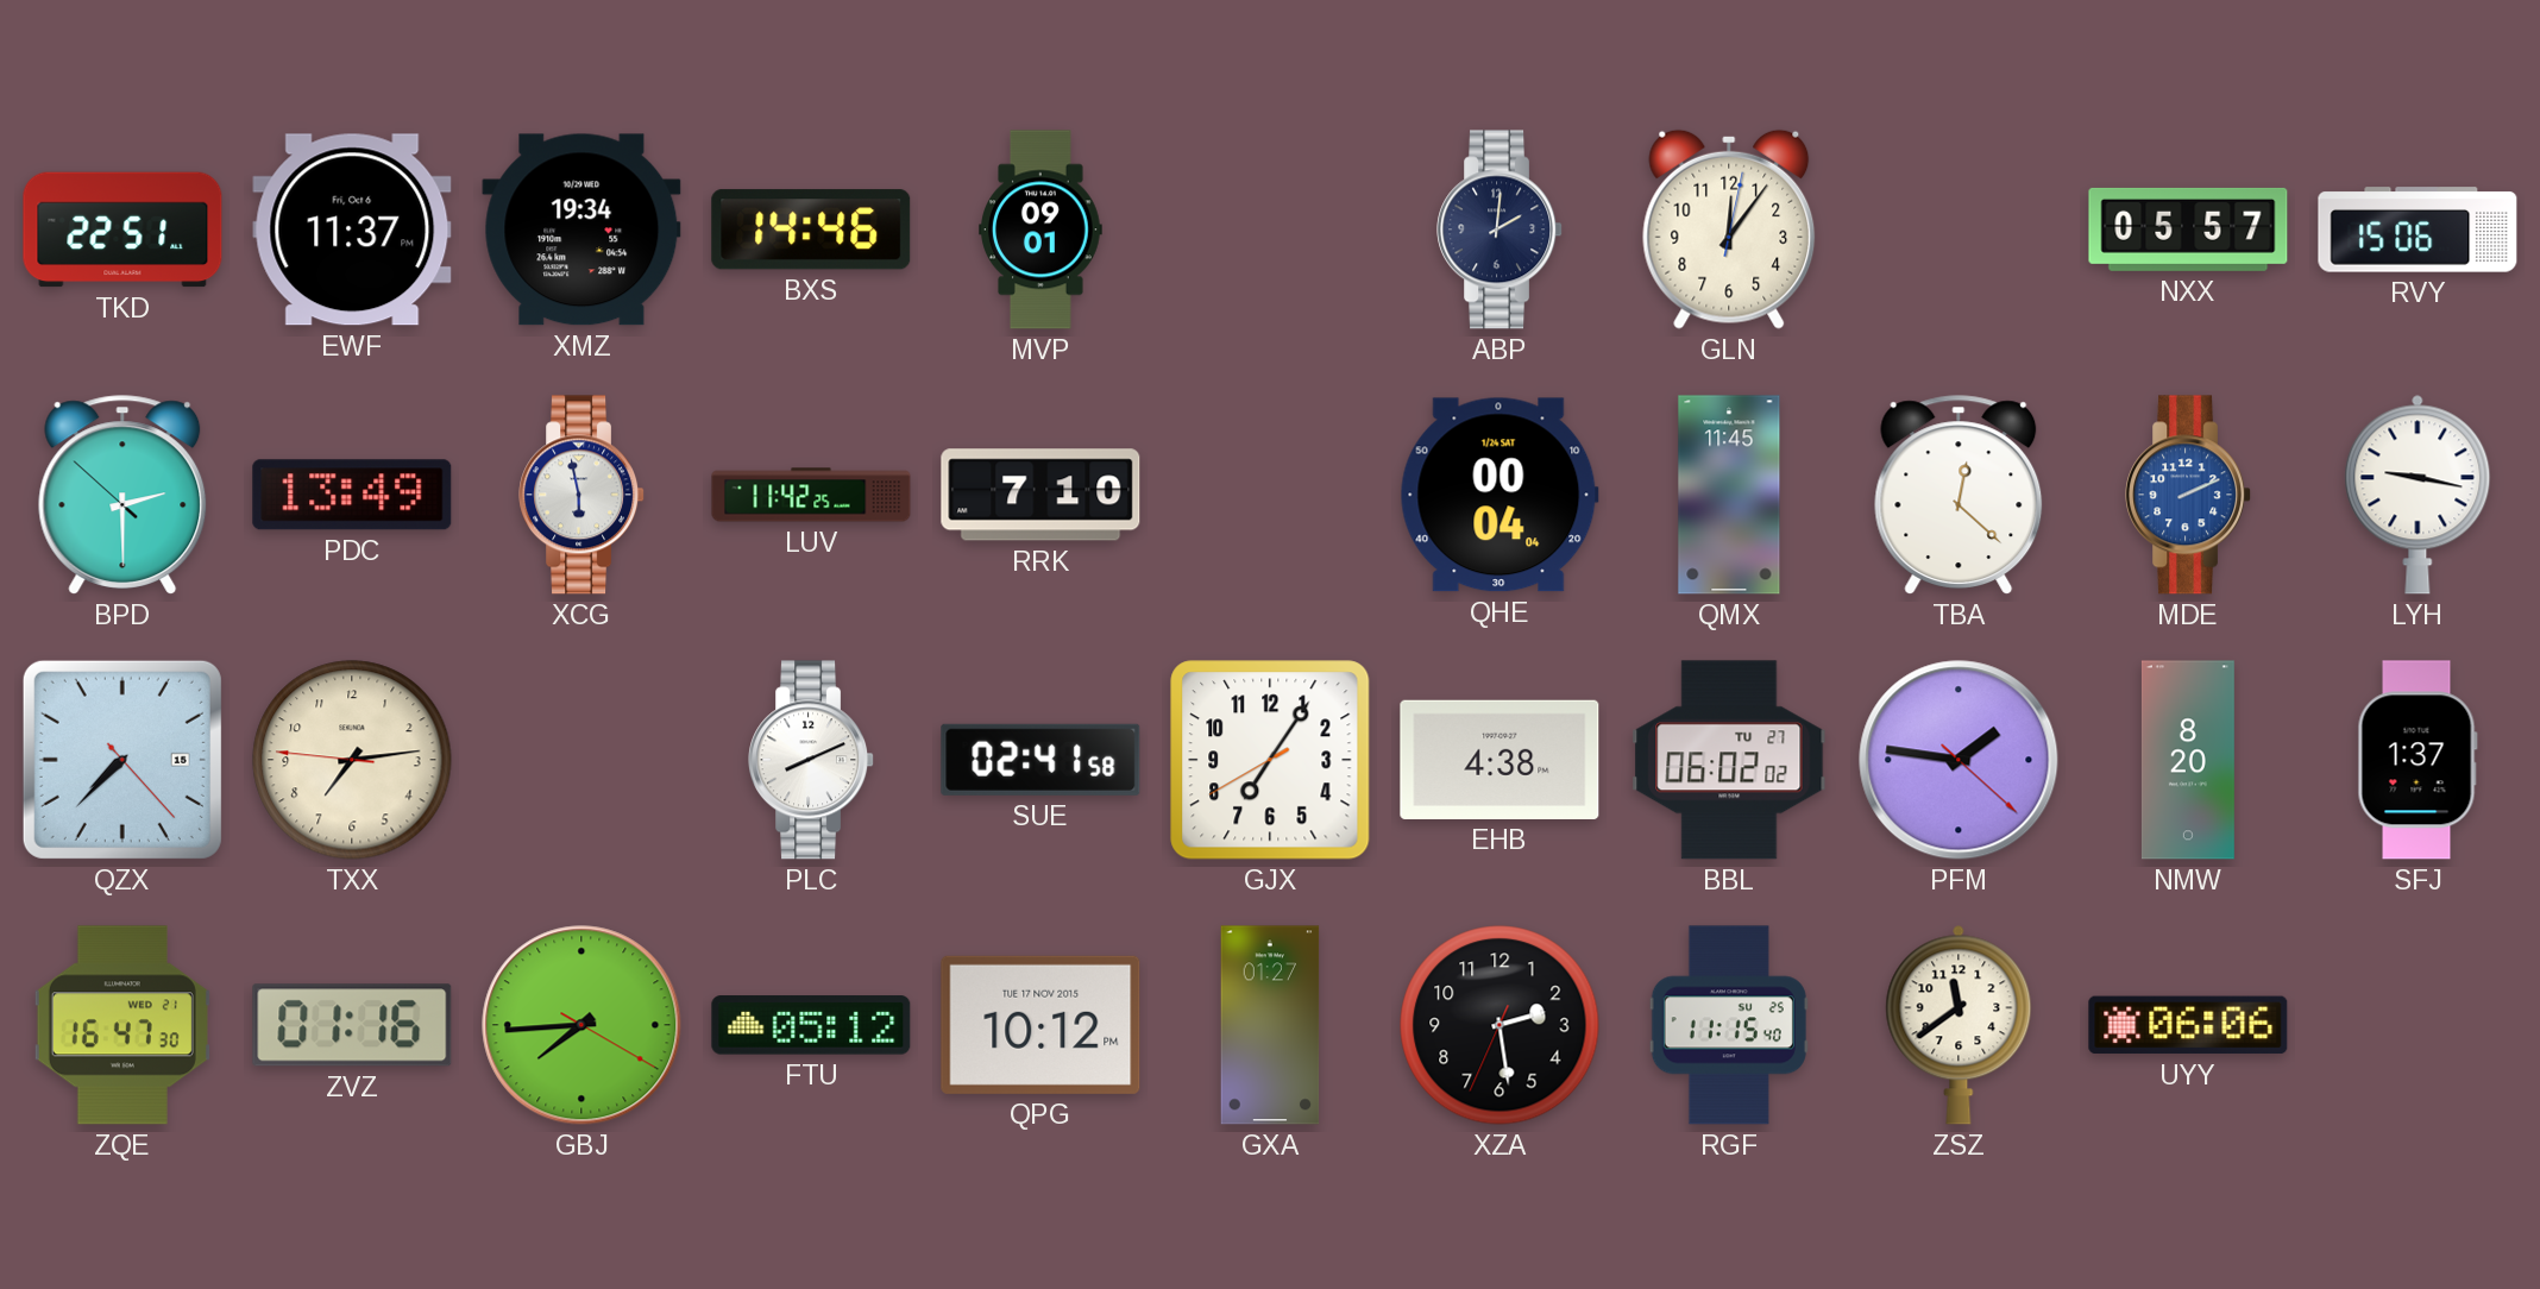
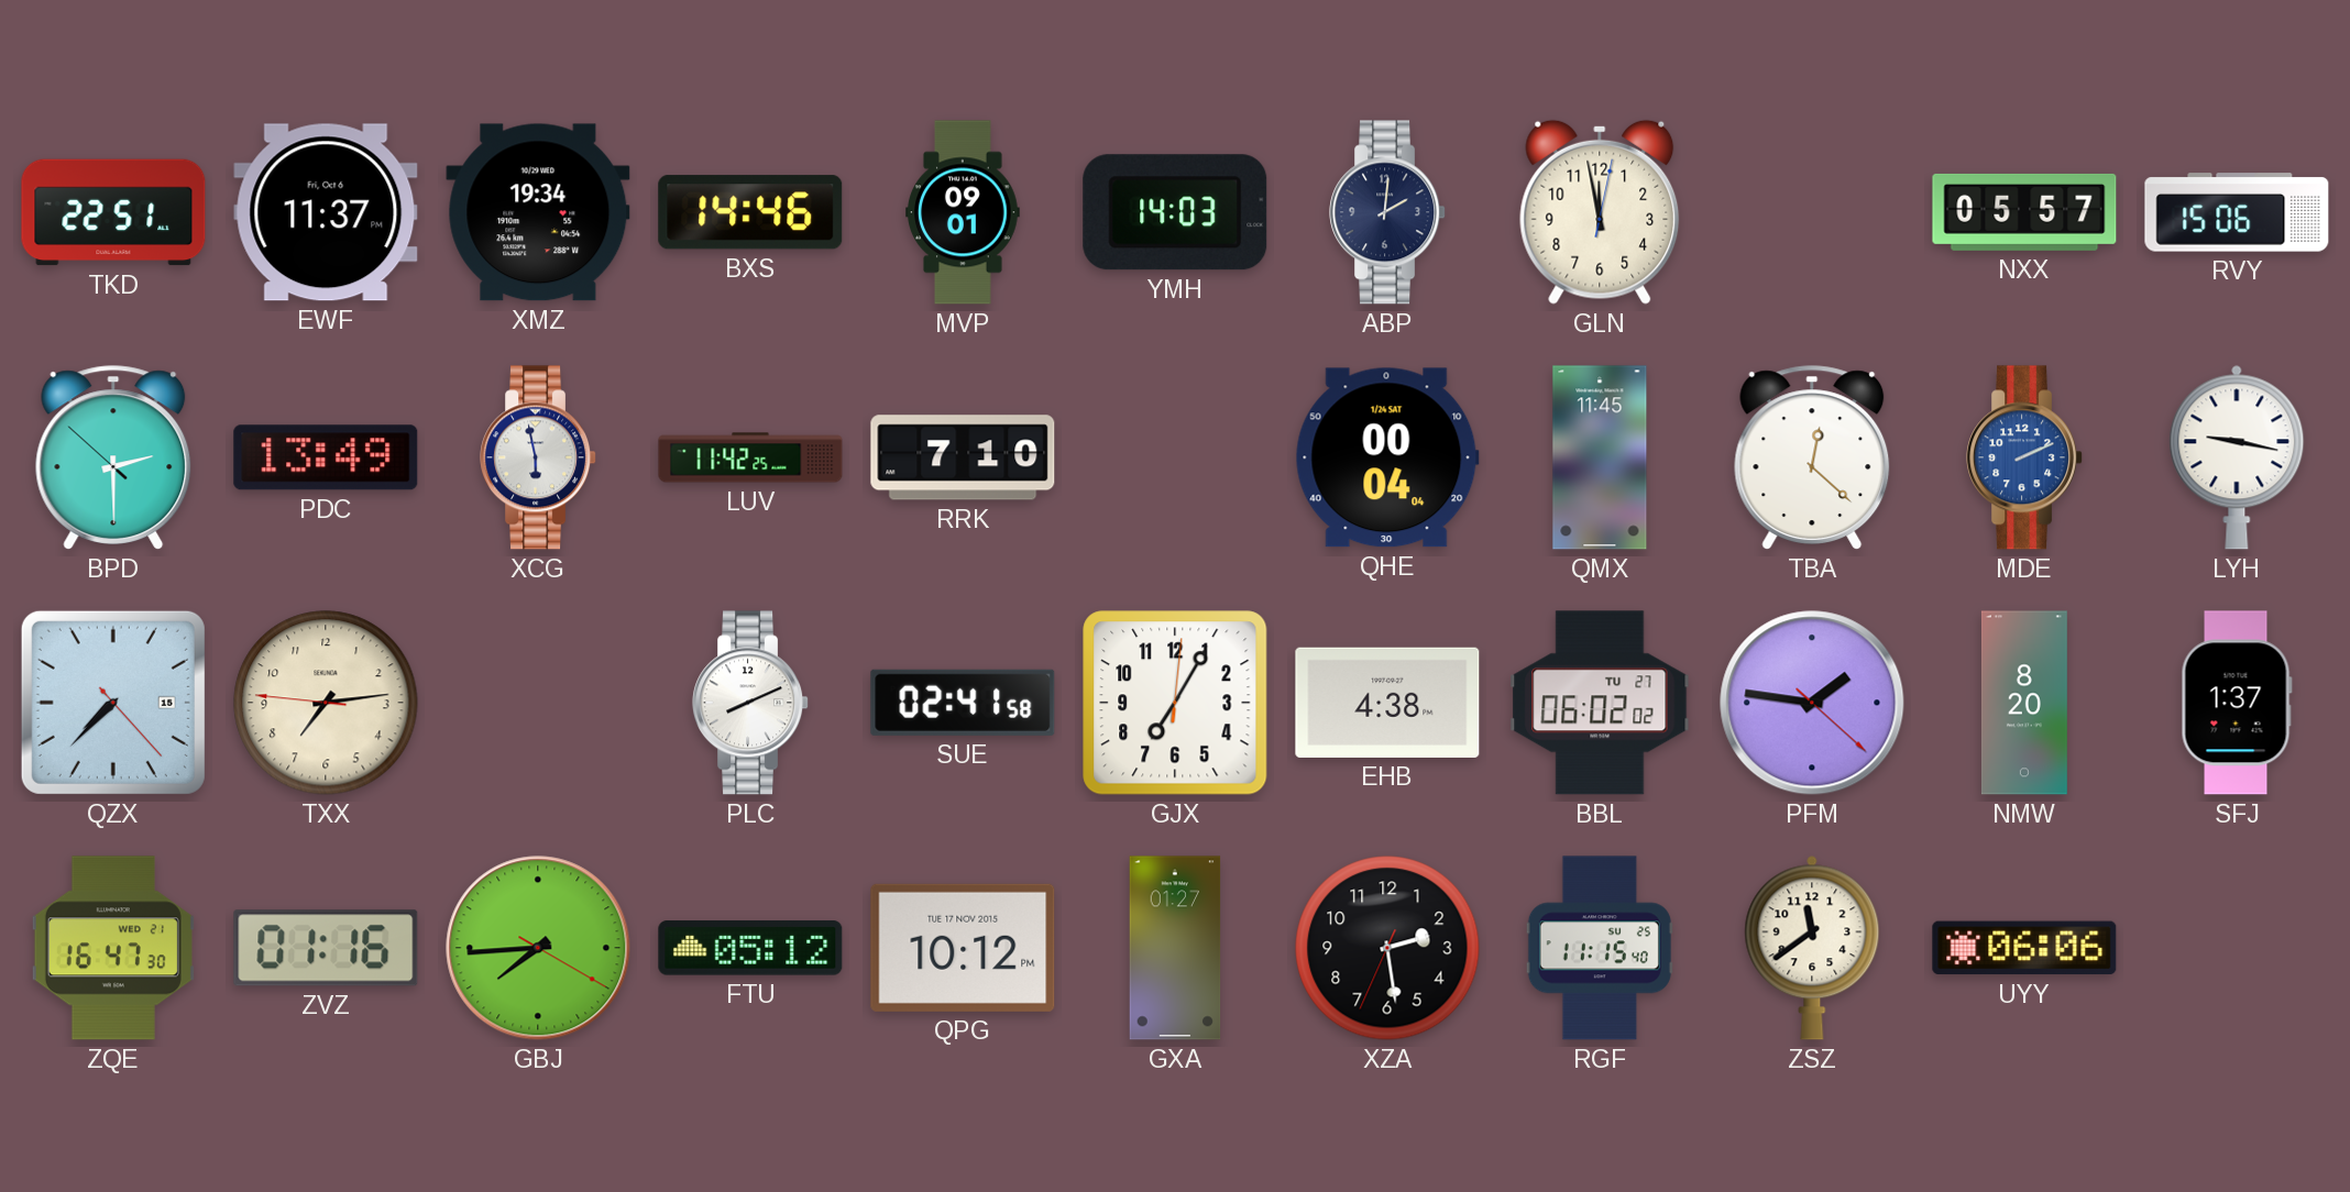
YMH: none -> 14:03
GLN: 12:06 -> 11:58
GJX: 7:05:40 -> 7:05:01
